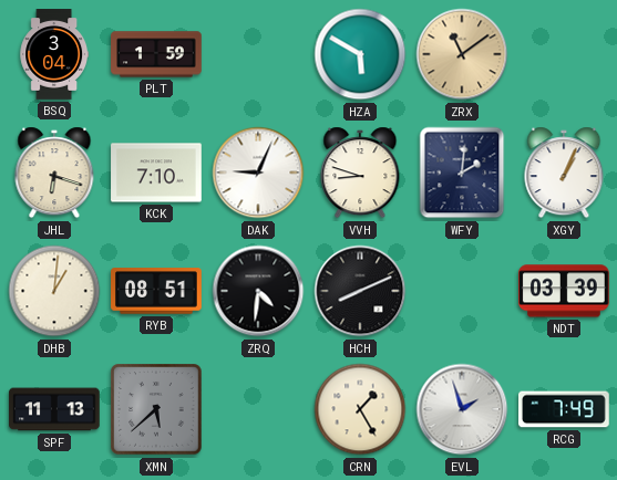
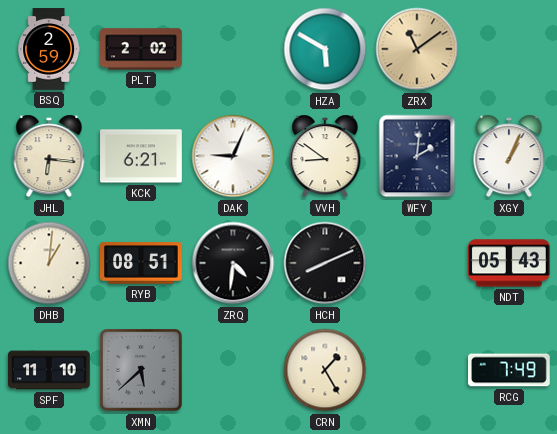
BSQ: 3:04 -> 2:59
PLT: 1:59 -> 2:02
JHL: 6:18 -> 6:16
KCK: 7:10 -> 6:21
VVH: 8:48 -> 8:51
NDT: 03:39 -> 05:43
SPF: 11:13 -> 11:10
EVL: 1:57 -> none
